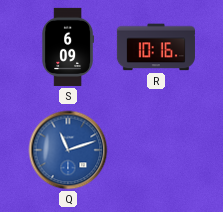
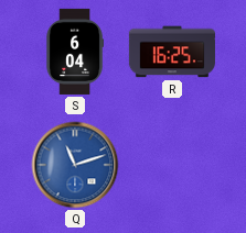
S: 6:09 -> 6:04
R: 10:16 -> 16:25
